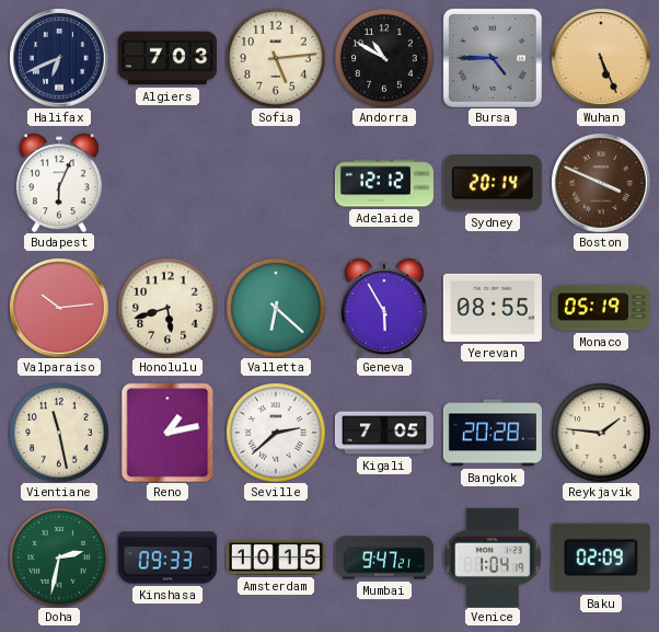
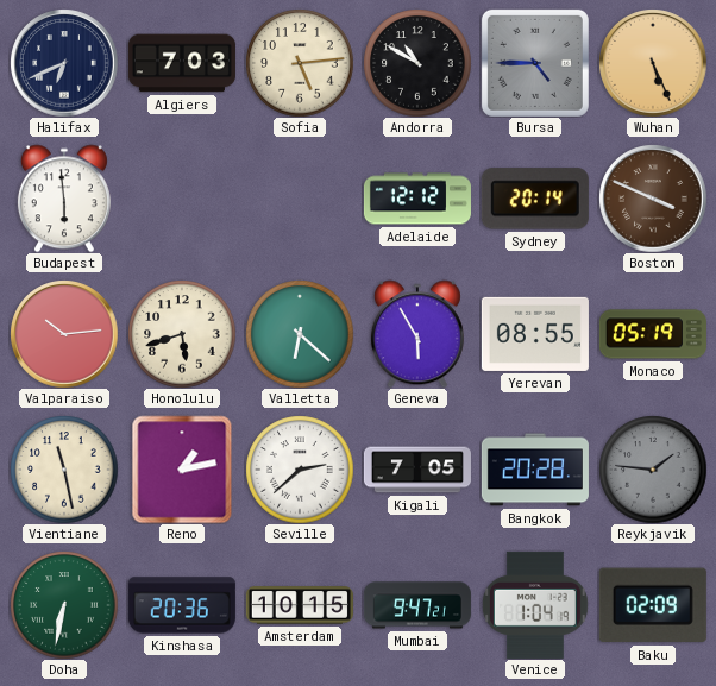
Budapest: 6:04 -> 5:59
Reykjavik dial: cream -> grey
Doha: 2:32 -> 6:32
Kinshasa: 09:33 -> 20:36
